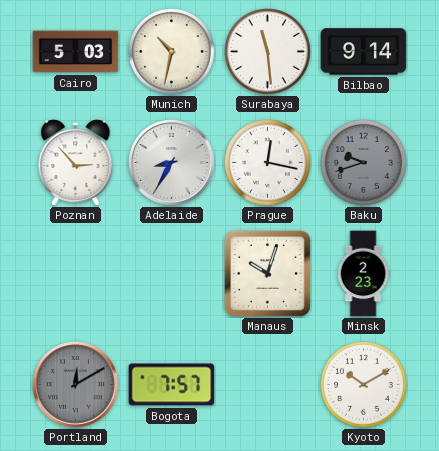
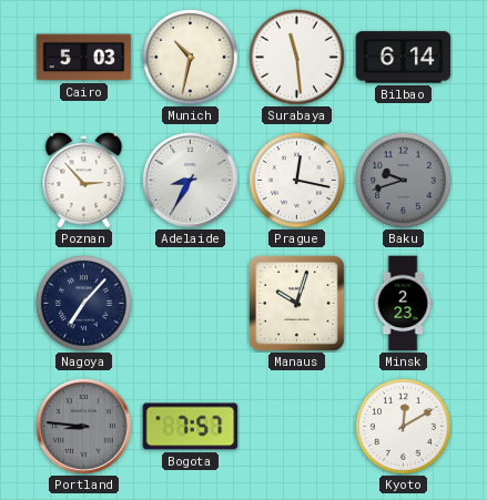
Bilbao: 9:14 -> 6:14
Nagoya: none -> 7:07
Portland: 12:10 -> 8:46
Kyoto: 10:10 -> 12:10
